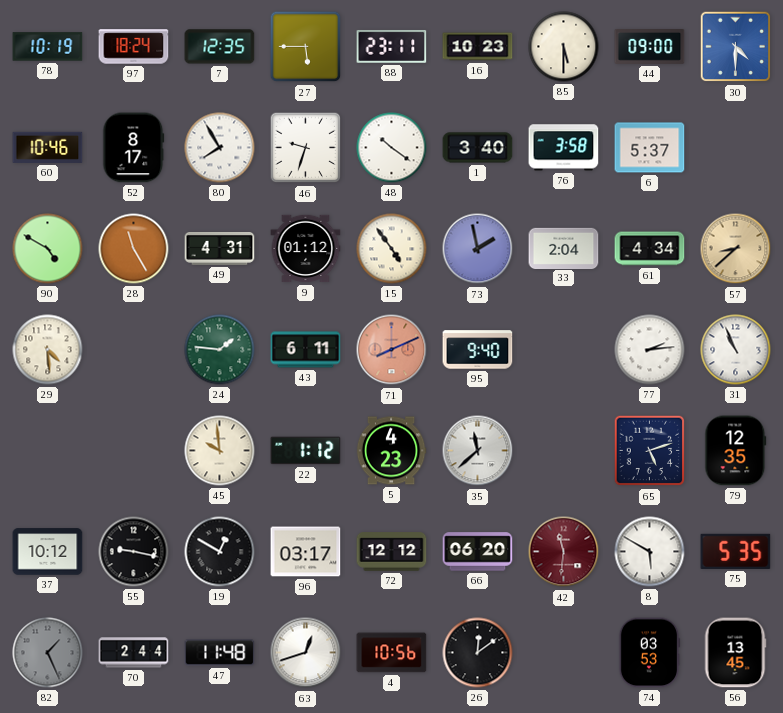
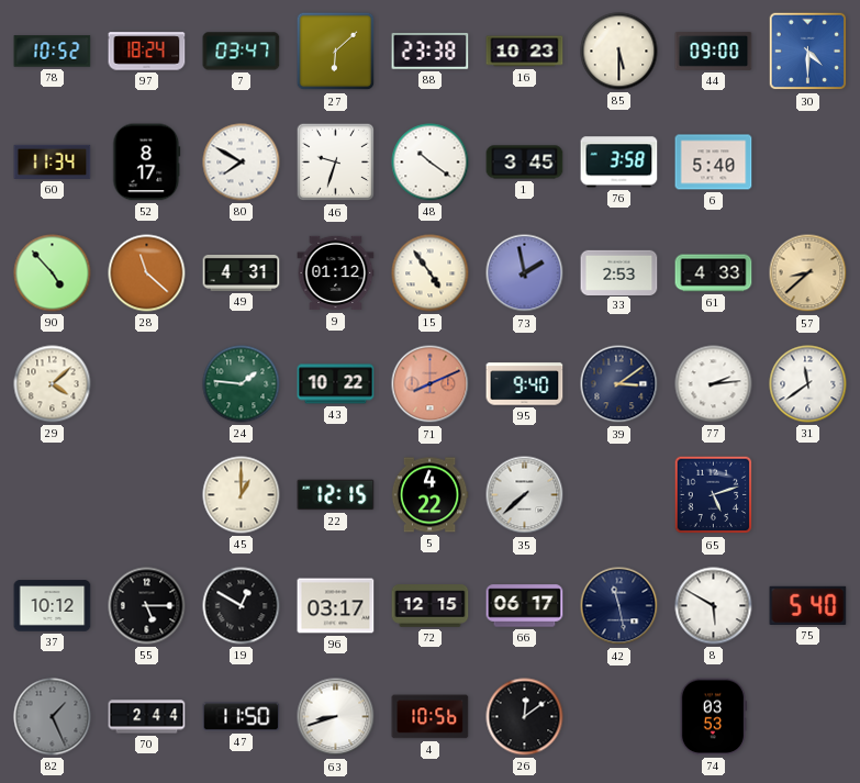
78: 10:19 -> 10:52
7: 12:35 -> 03:47
27: 5:45 -> 6:08
88: 23:11 -> 23:38
60: 10:46 -> 11:34
80: 7:55 -> 7:50
1: 3:40 -> 3:45
6: 5:37 -> 5:40
90: 4:50 -> 4:53
28: 11:25 -> 11:22
33: 2:04 -> 2:53
61: 4:34 -> 4:33
29: 4:29 -> 4:08
43: 6:11 -> 10:22
39: none -> 3:09
31: 10:56 -> 11:39
45: 9:59 -> 1:00
22: 1:12 -> 12:15
5: 4:23 -> 4:22
35: 11:38 -> 7:38
79: 12:35 -> none
55: 9:17 -> 5:15
72: 12:12 -> 12:15
66: 06:20 -> 06:17
42: 11:31 -> 11:28
42 dial: burgundy -> navy
75: 5:35 -> 5:40
47: 11:48 -> 11:50
63: 12:42 -> 8:42
56: 13:45 -> none
